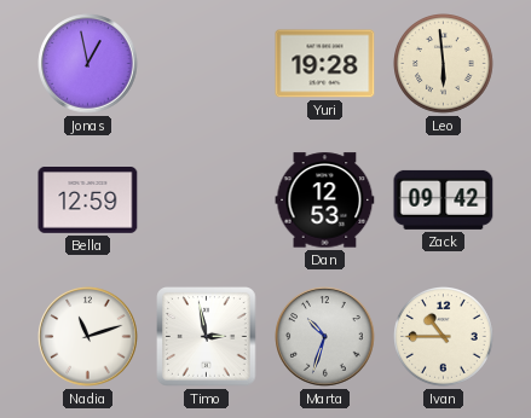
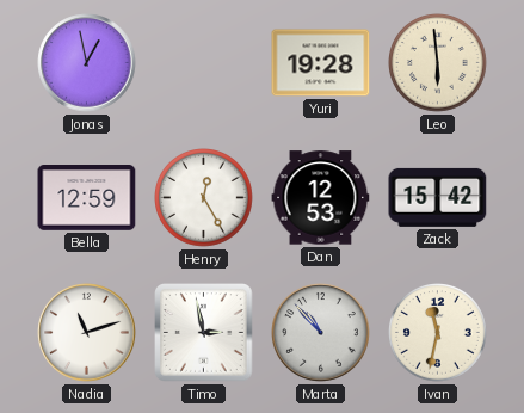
Henry: none -> 12:25
Zack: 09:42 -> 15:42
Marta: 10:33 -> 10:53
Ivan: 10:45 -> 11:32
